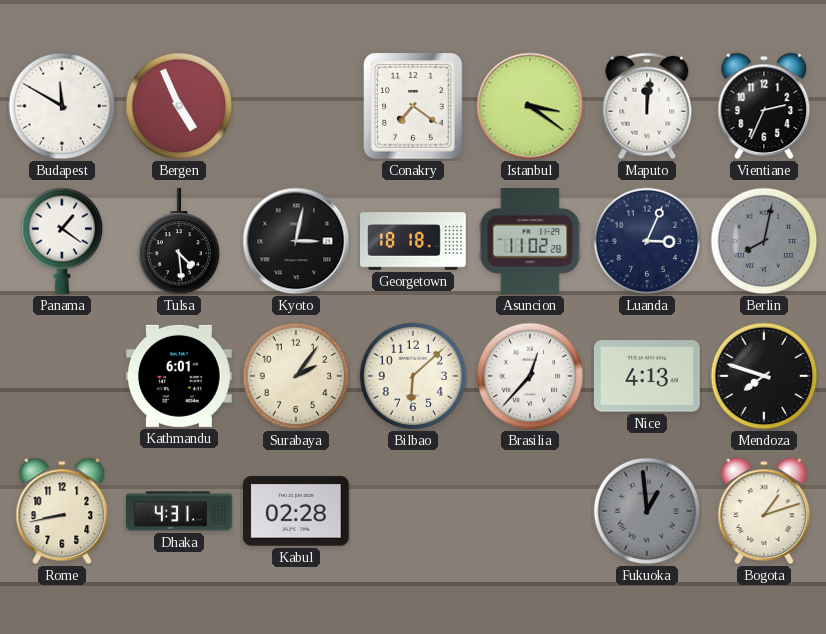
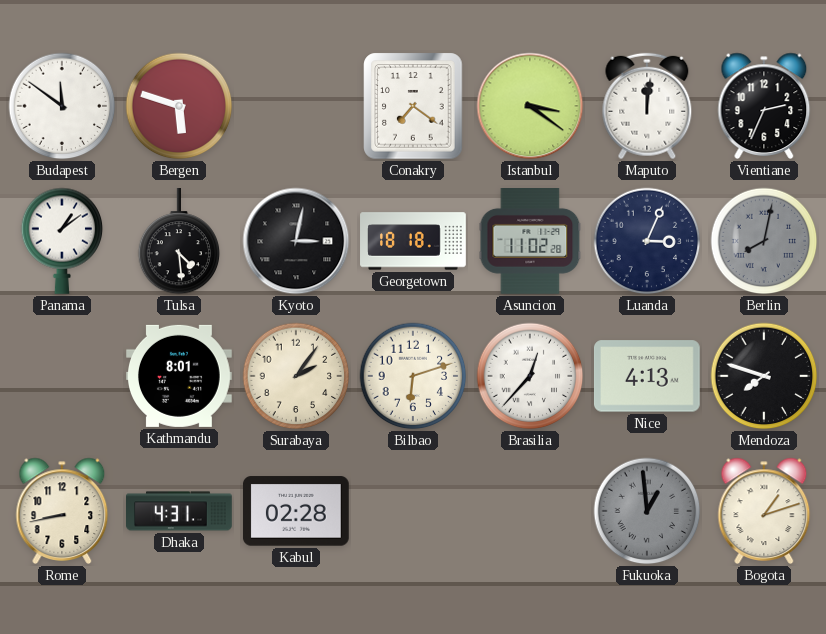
Budapest: 11:50 -> 11:51
Bergen: 4:56 -> 5:48
Panama: 1:21 -> 1:09
Kathmandu: 6:01 -> 8:01
Bilbao: 6:08 -> 6:12
